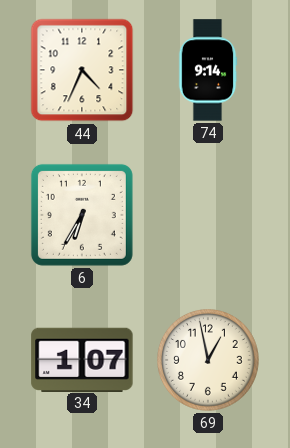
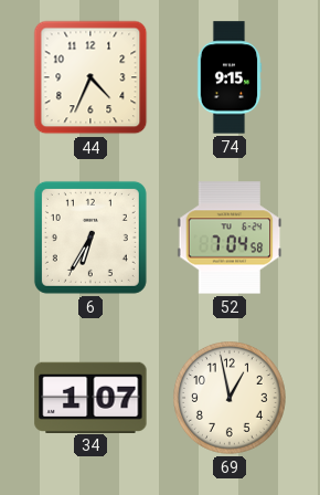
74: 9:14 -> 9:15
52: none -> 7:04
